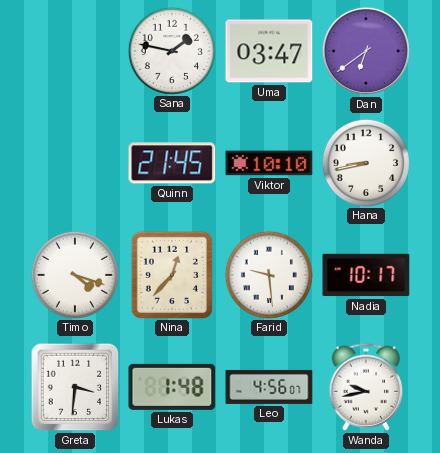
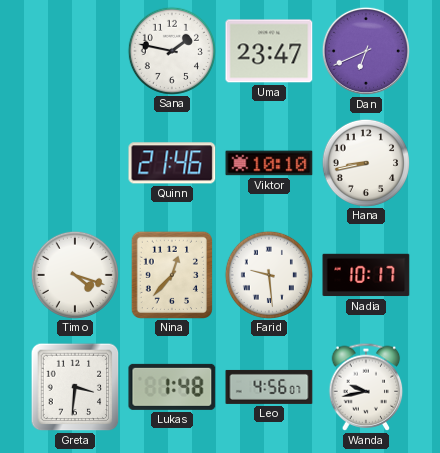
Uma: 03:47 -> 23:47
Dan: 6:39 -> 6:41
Quinn: 21:45 -> 21:46
